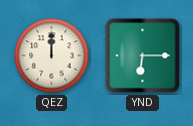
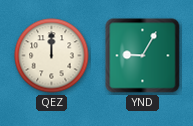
YND: 6:15 -> 9:05
